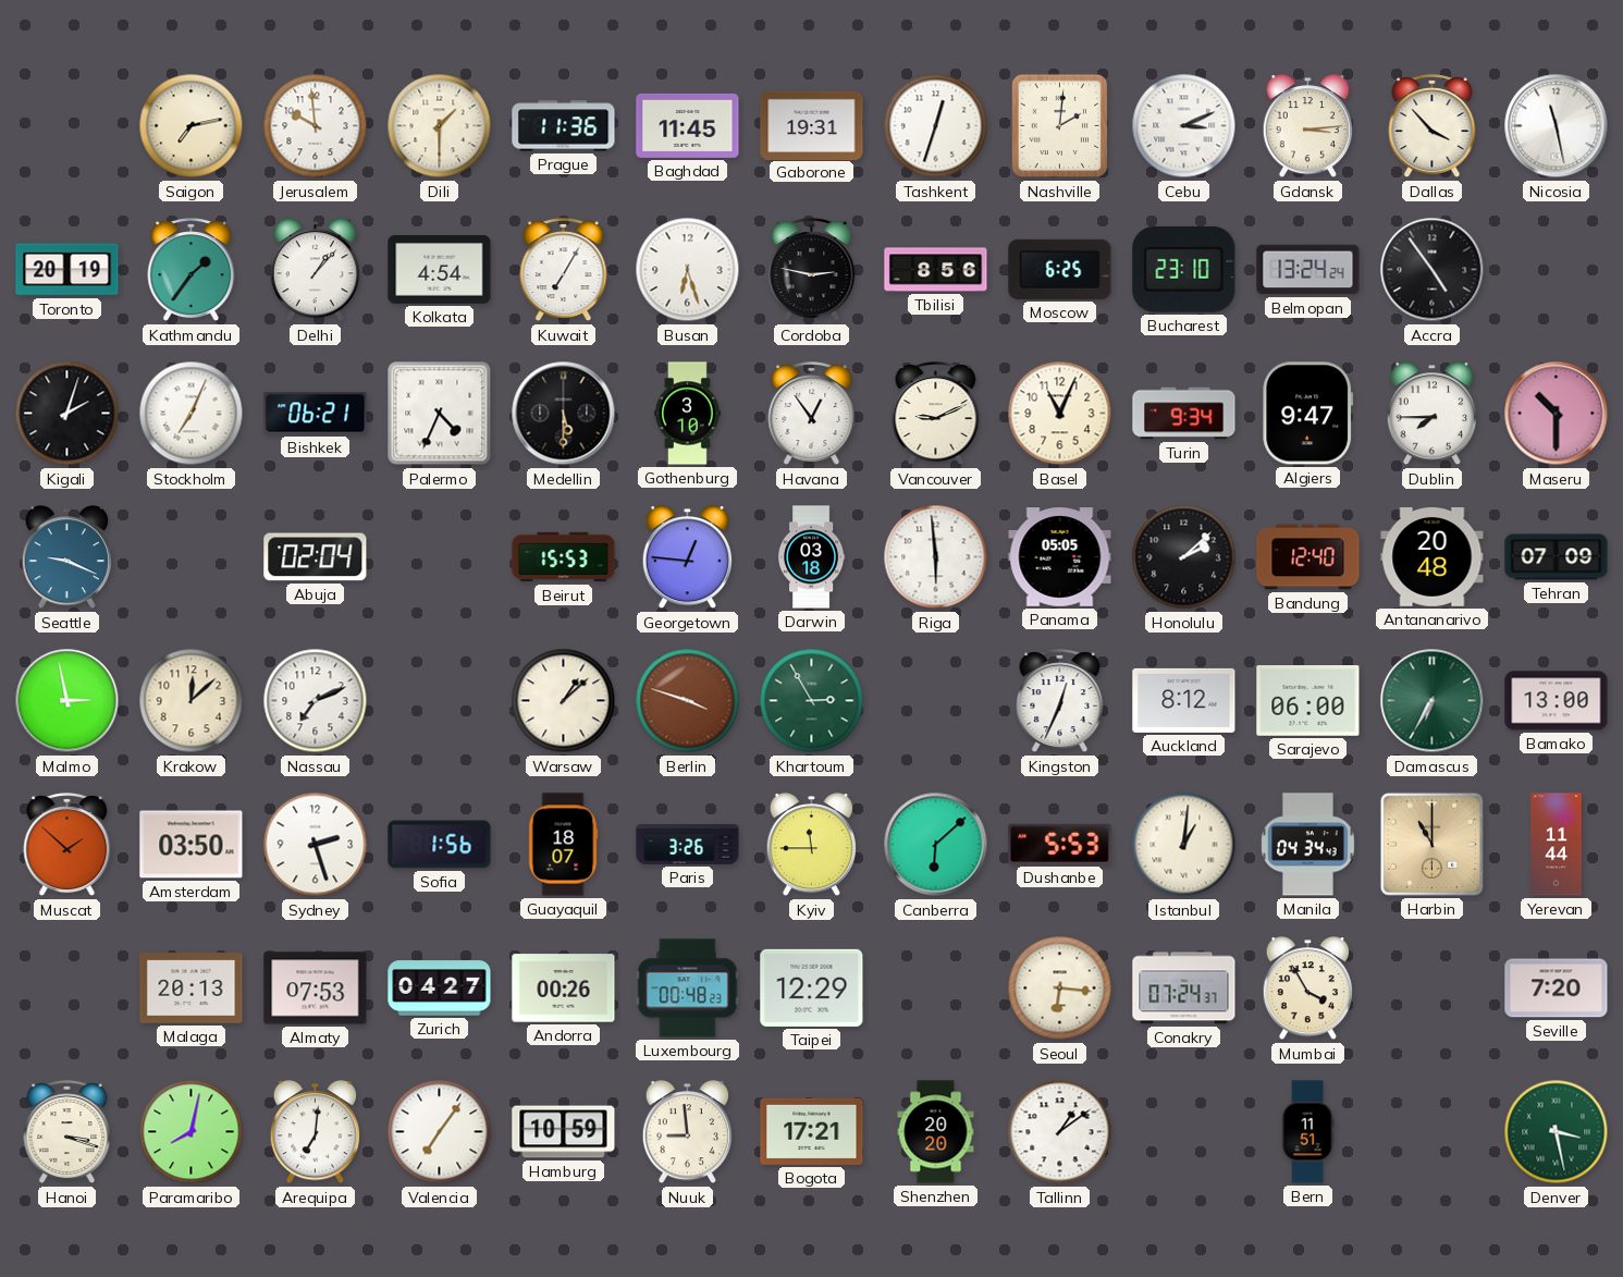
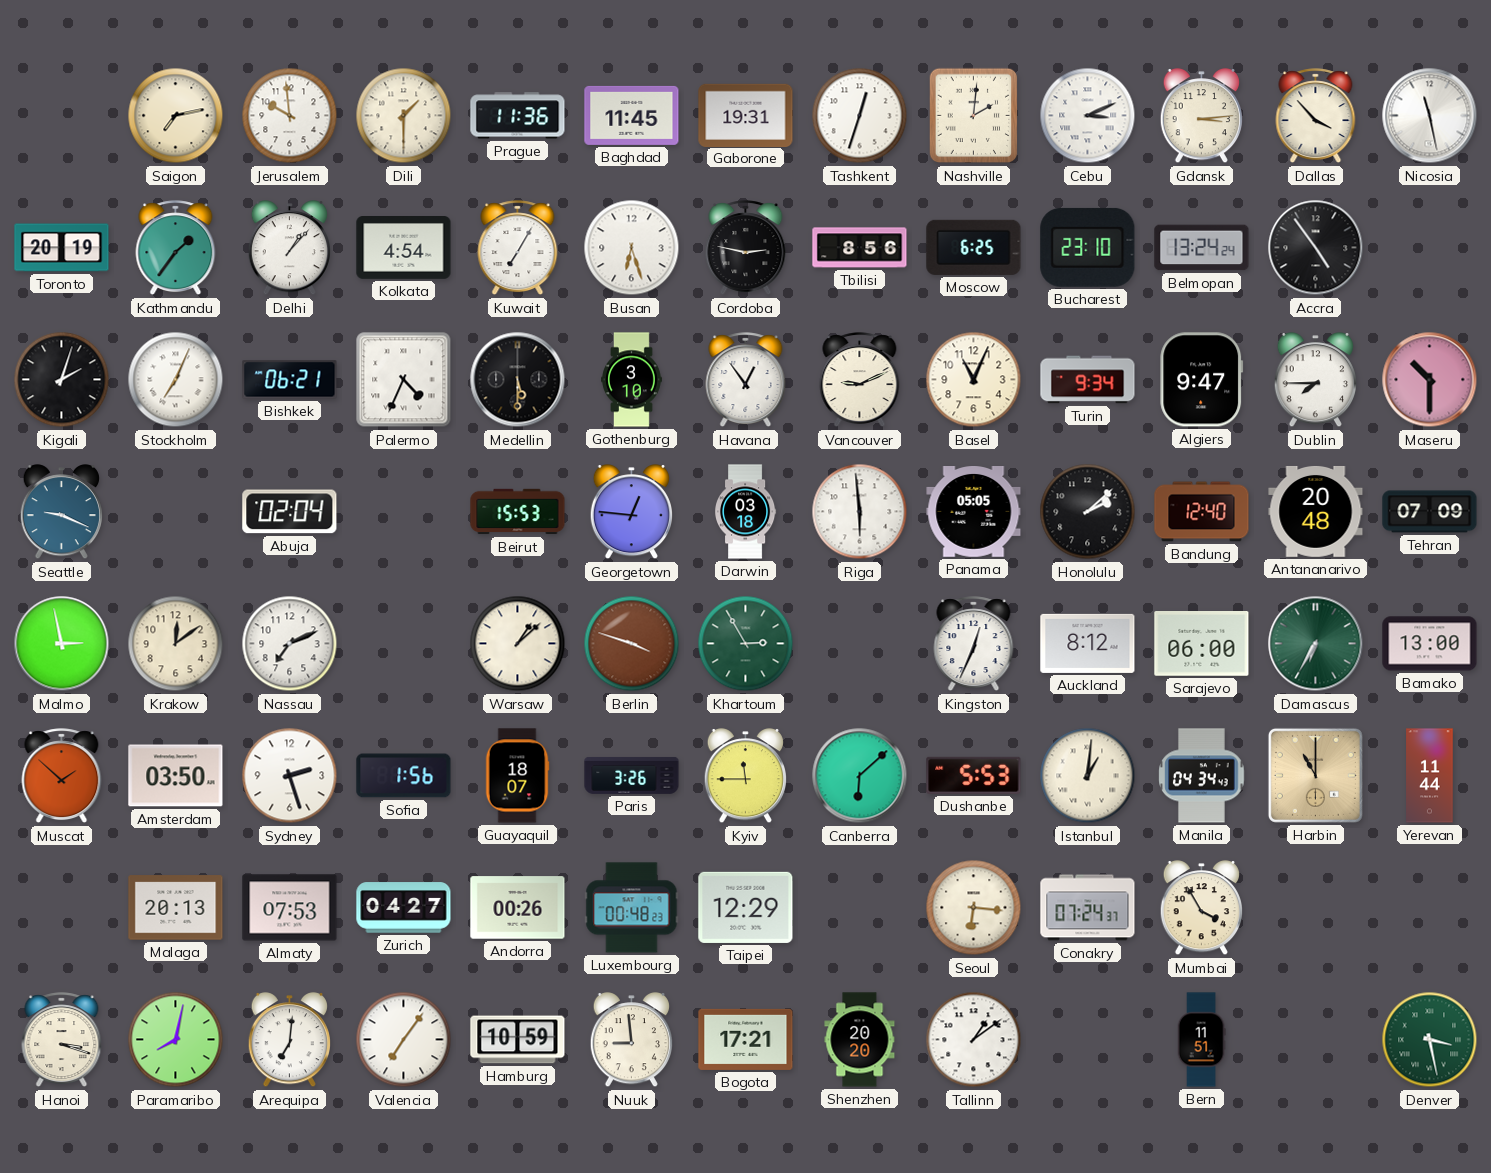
Krakow: 12:08 -> 12:09
Seville: 7:20 -> none
